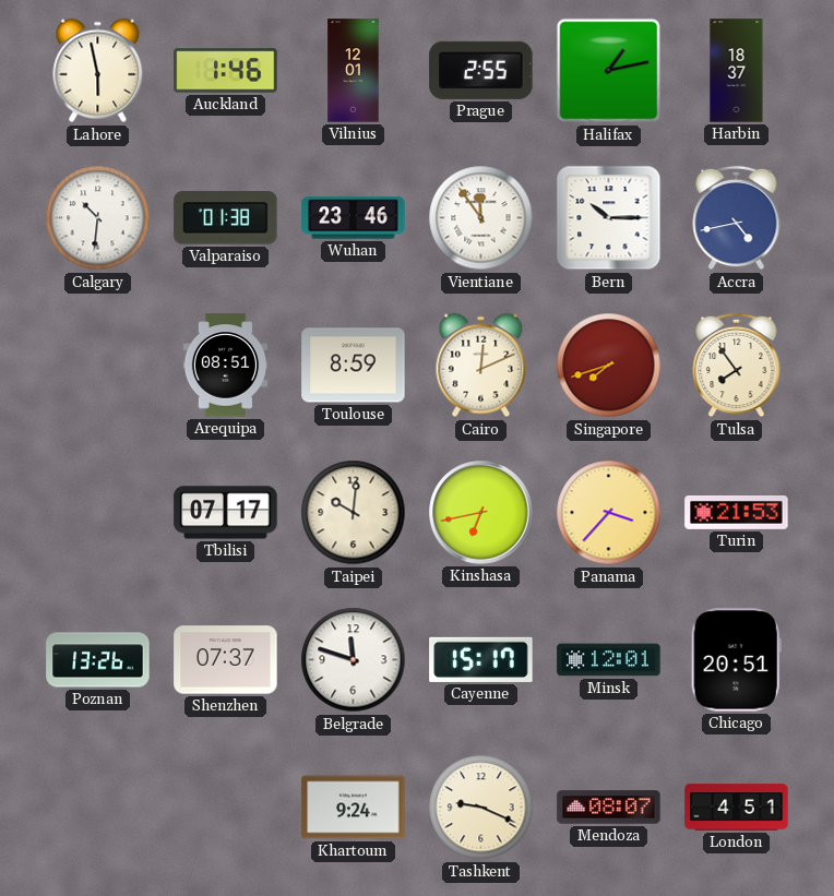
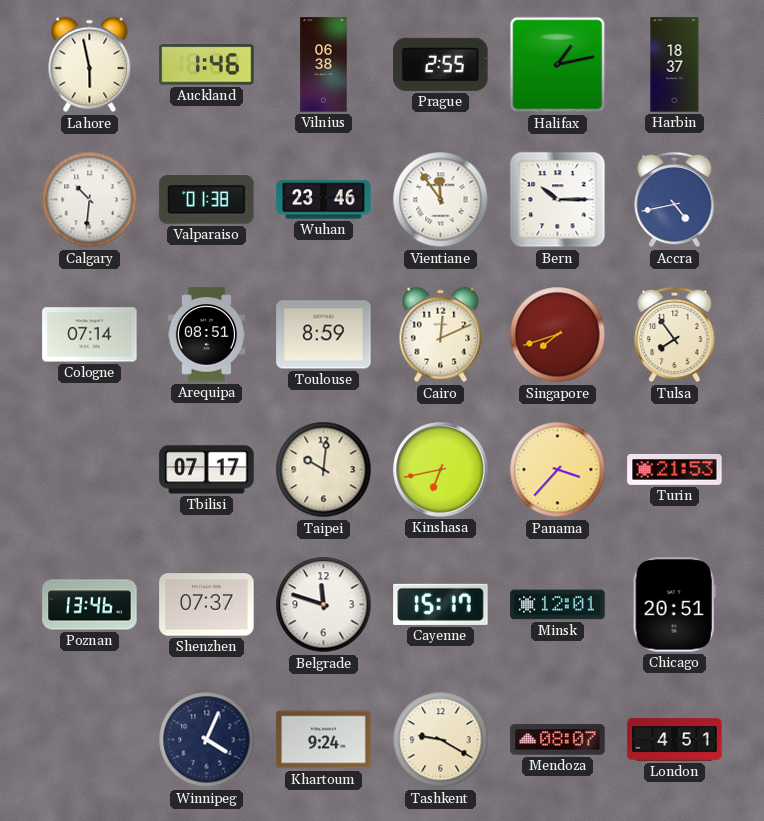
Vilnius: 12:01 -> 06:38
Cologne: none -> 07:14
Poznan: 13:26 -> 13:46
Winnipeg: none -> 4:04
Tashkent: 9:19 -> 9:20
